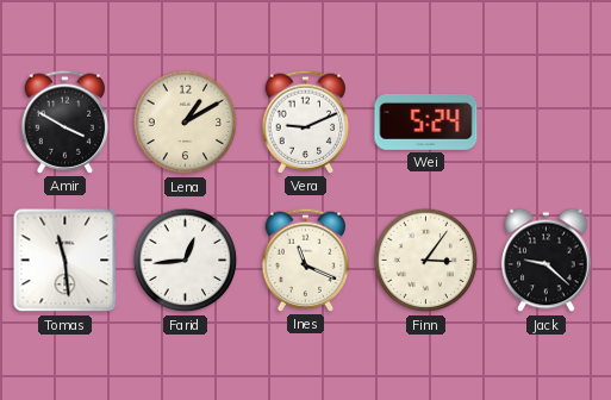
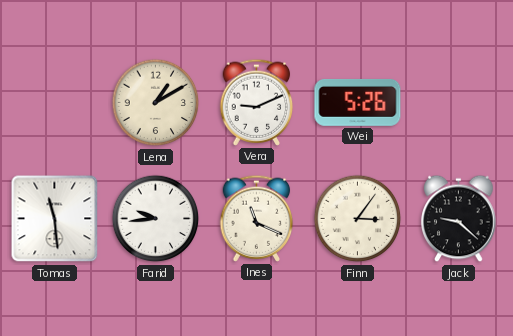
Amir: 3:50 -> none
Wei: 5:24 -> 5:26
Farid: 12:44 -> 9:44
